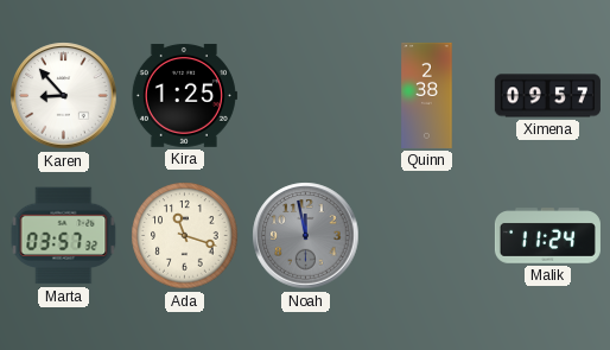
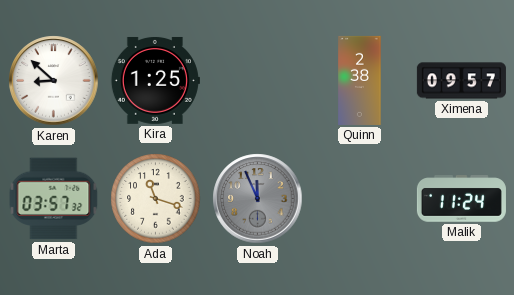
Karen: 8:53 -> 8:52
Noah: 11:58 -> 11:56
